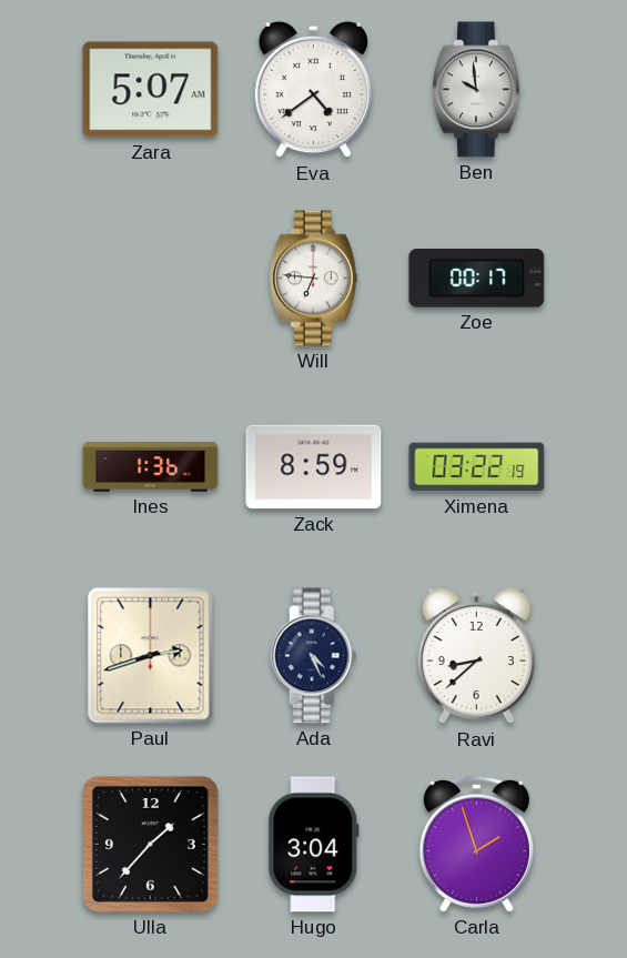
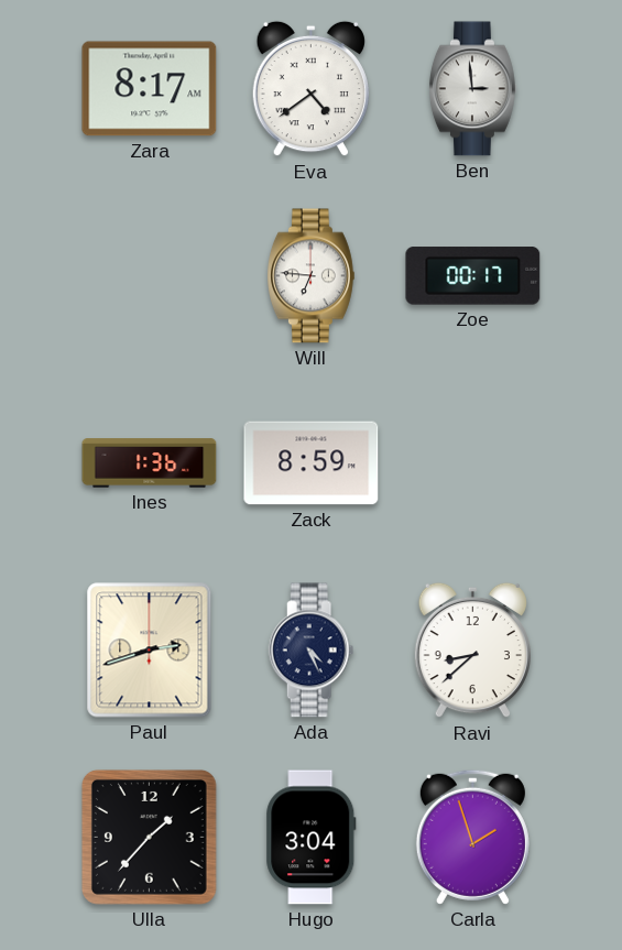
Zara: 5:07 -> 8:17
Ben: 9:59 -> 2:59
Ximena: 03:22 -> none
